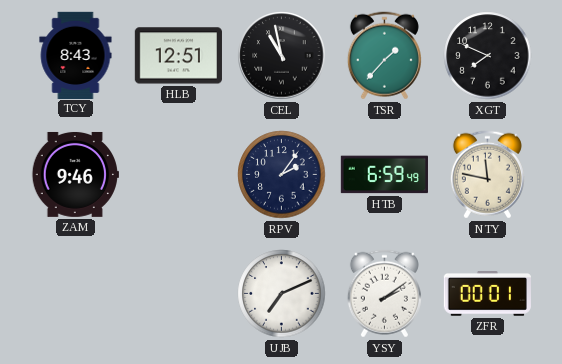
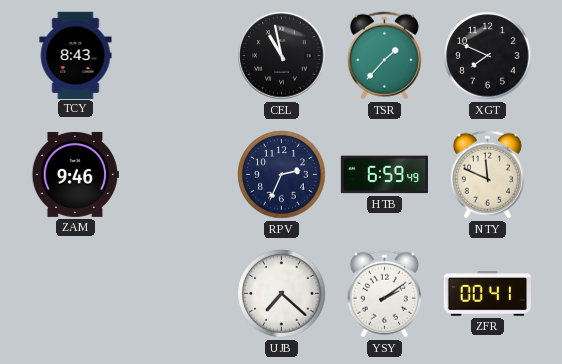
HLB: 12:51 -> none
RPV: 2:06 -> 2:34
NTY: 11:47 -> 11:49
UJB: 7:11 -> 7:22
ZFR: 00:01 -> 00:41
